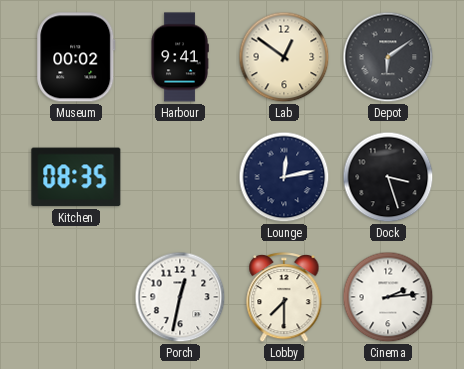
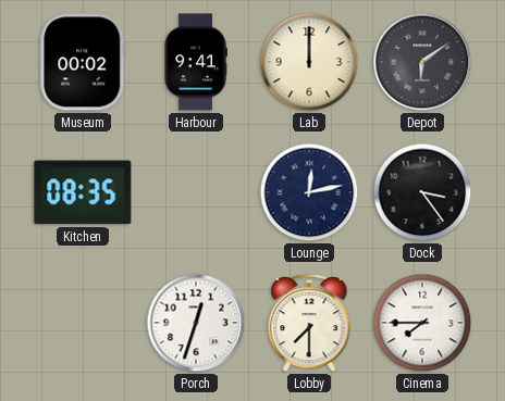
Lab: 12:51 -> 12:00
Dock: 3:27 -> 3:24
Porch: 12:32 -> 12:33
Cinema: 2:14 -> 7:45
